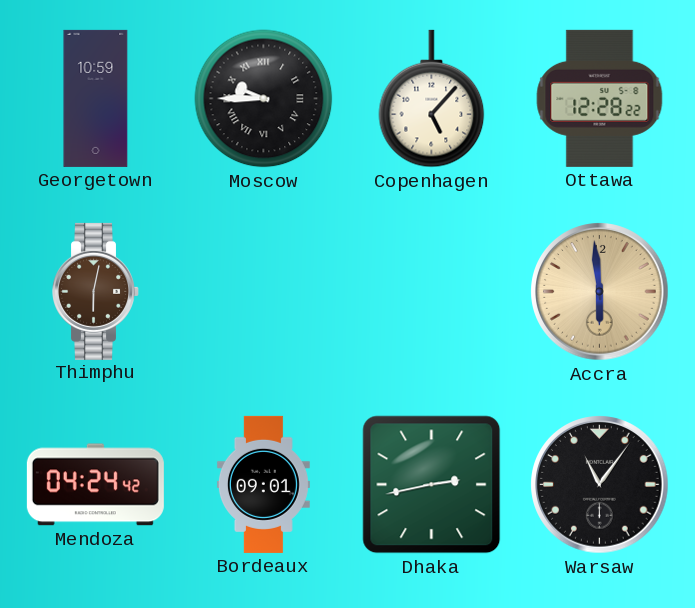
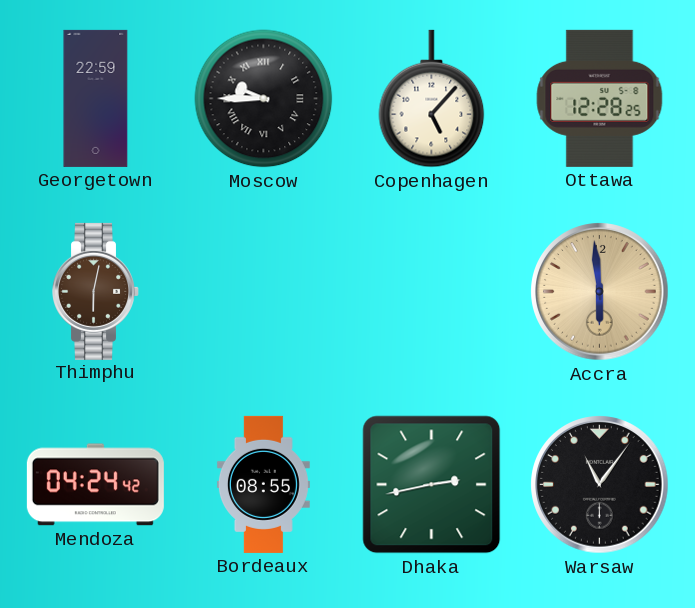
Georgetown: 10:59 -> 22:59
Ottawa: 12:28:22 -> 12:28:25
Bordeaux: 09:01 -> 08:55
